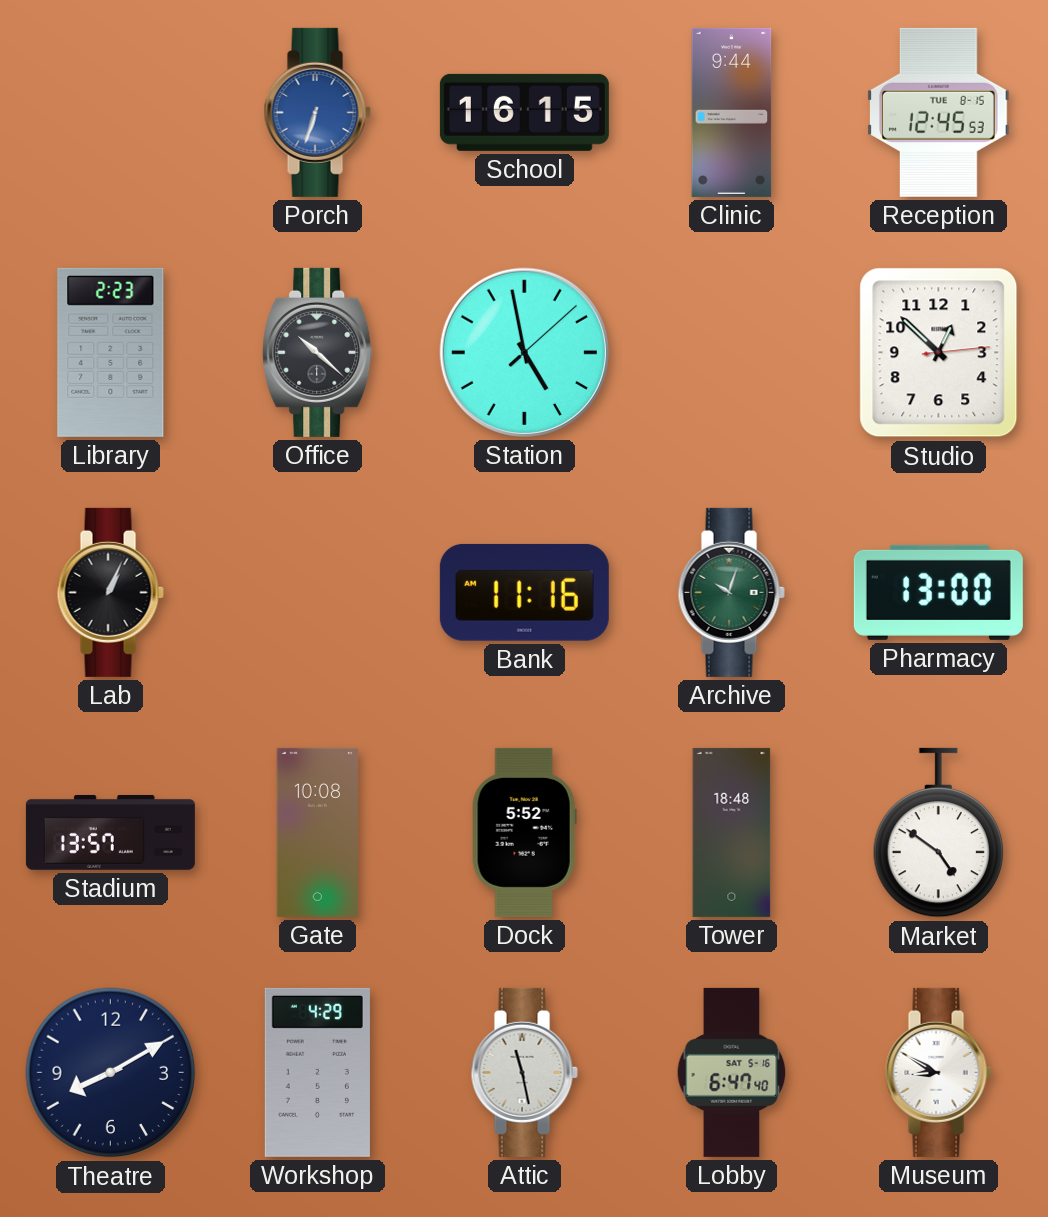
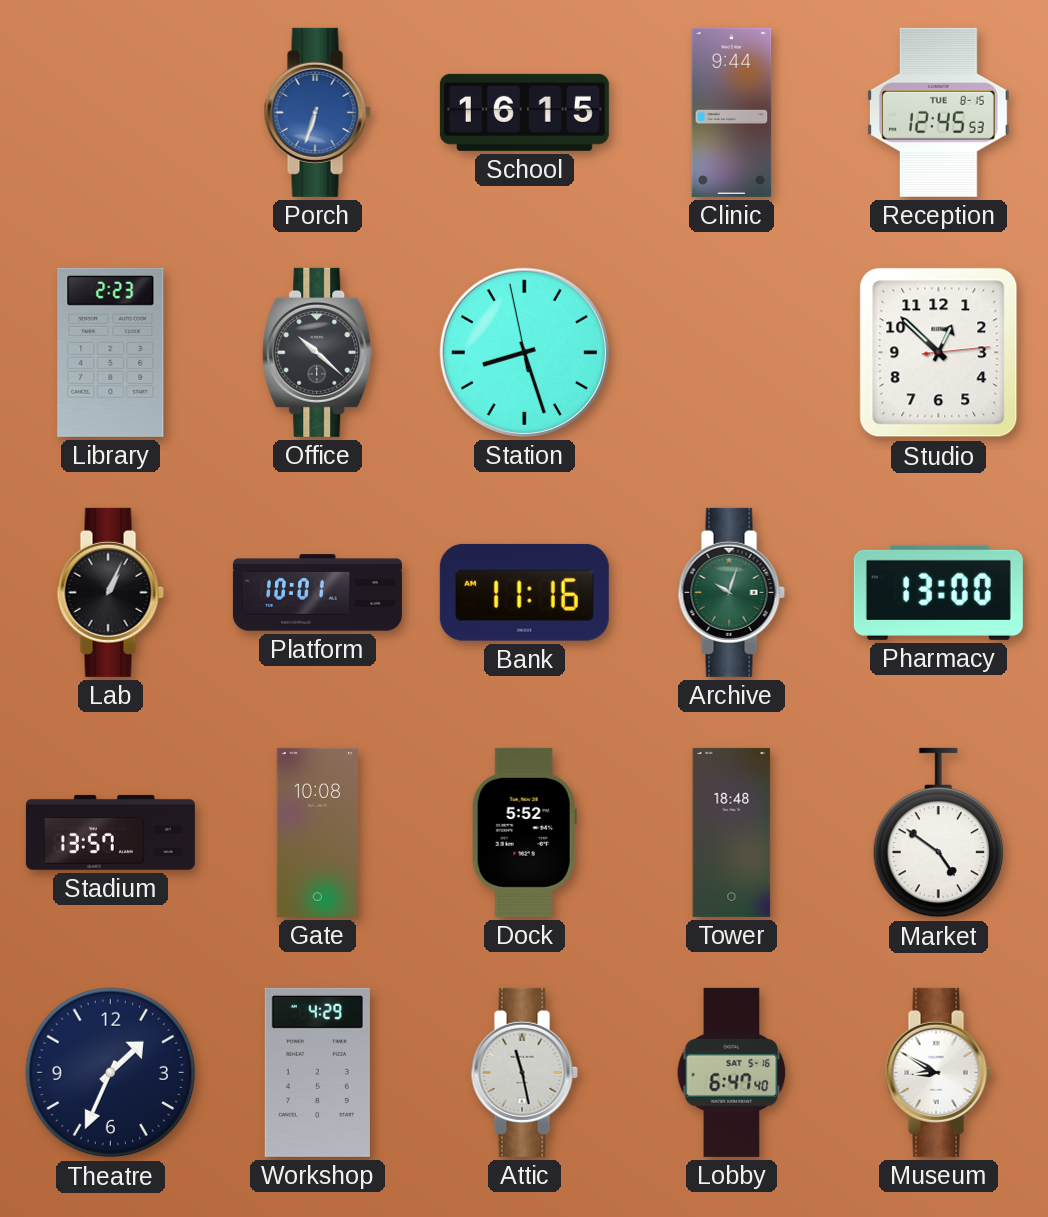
Station: 4:58 -> 8:26
Platform: none -> 10:01
Theatre: 8:10 -> 1:34
